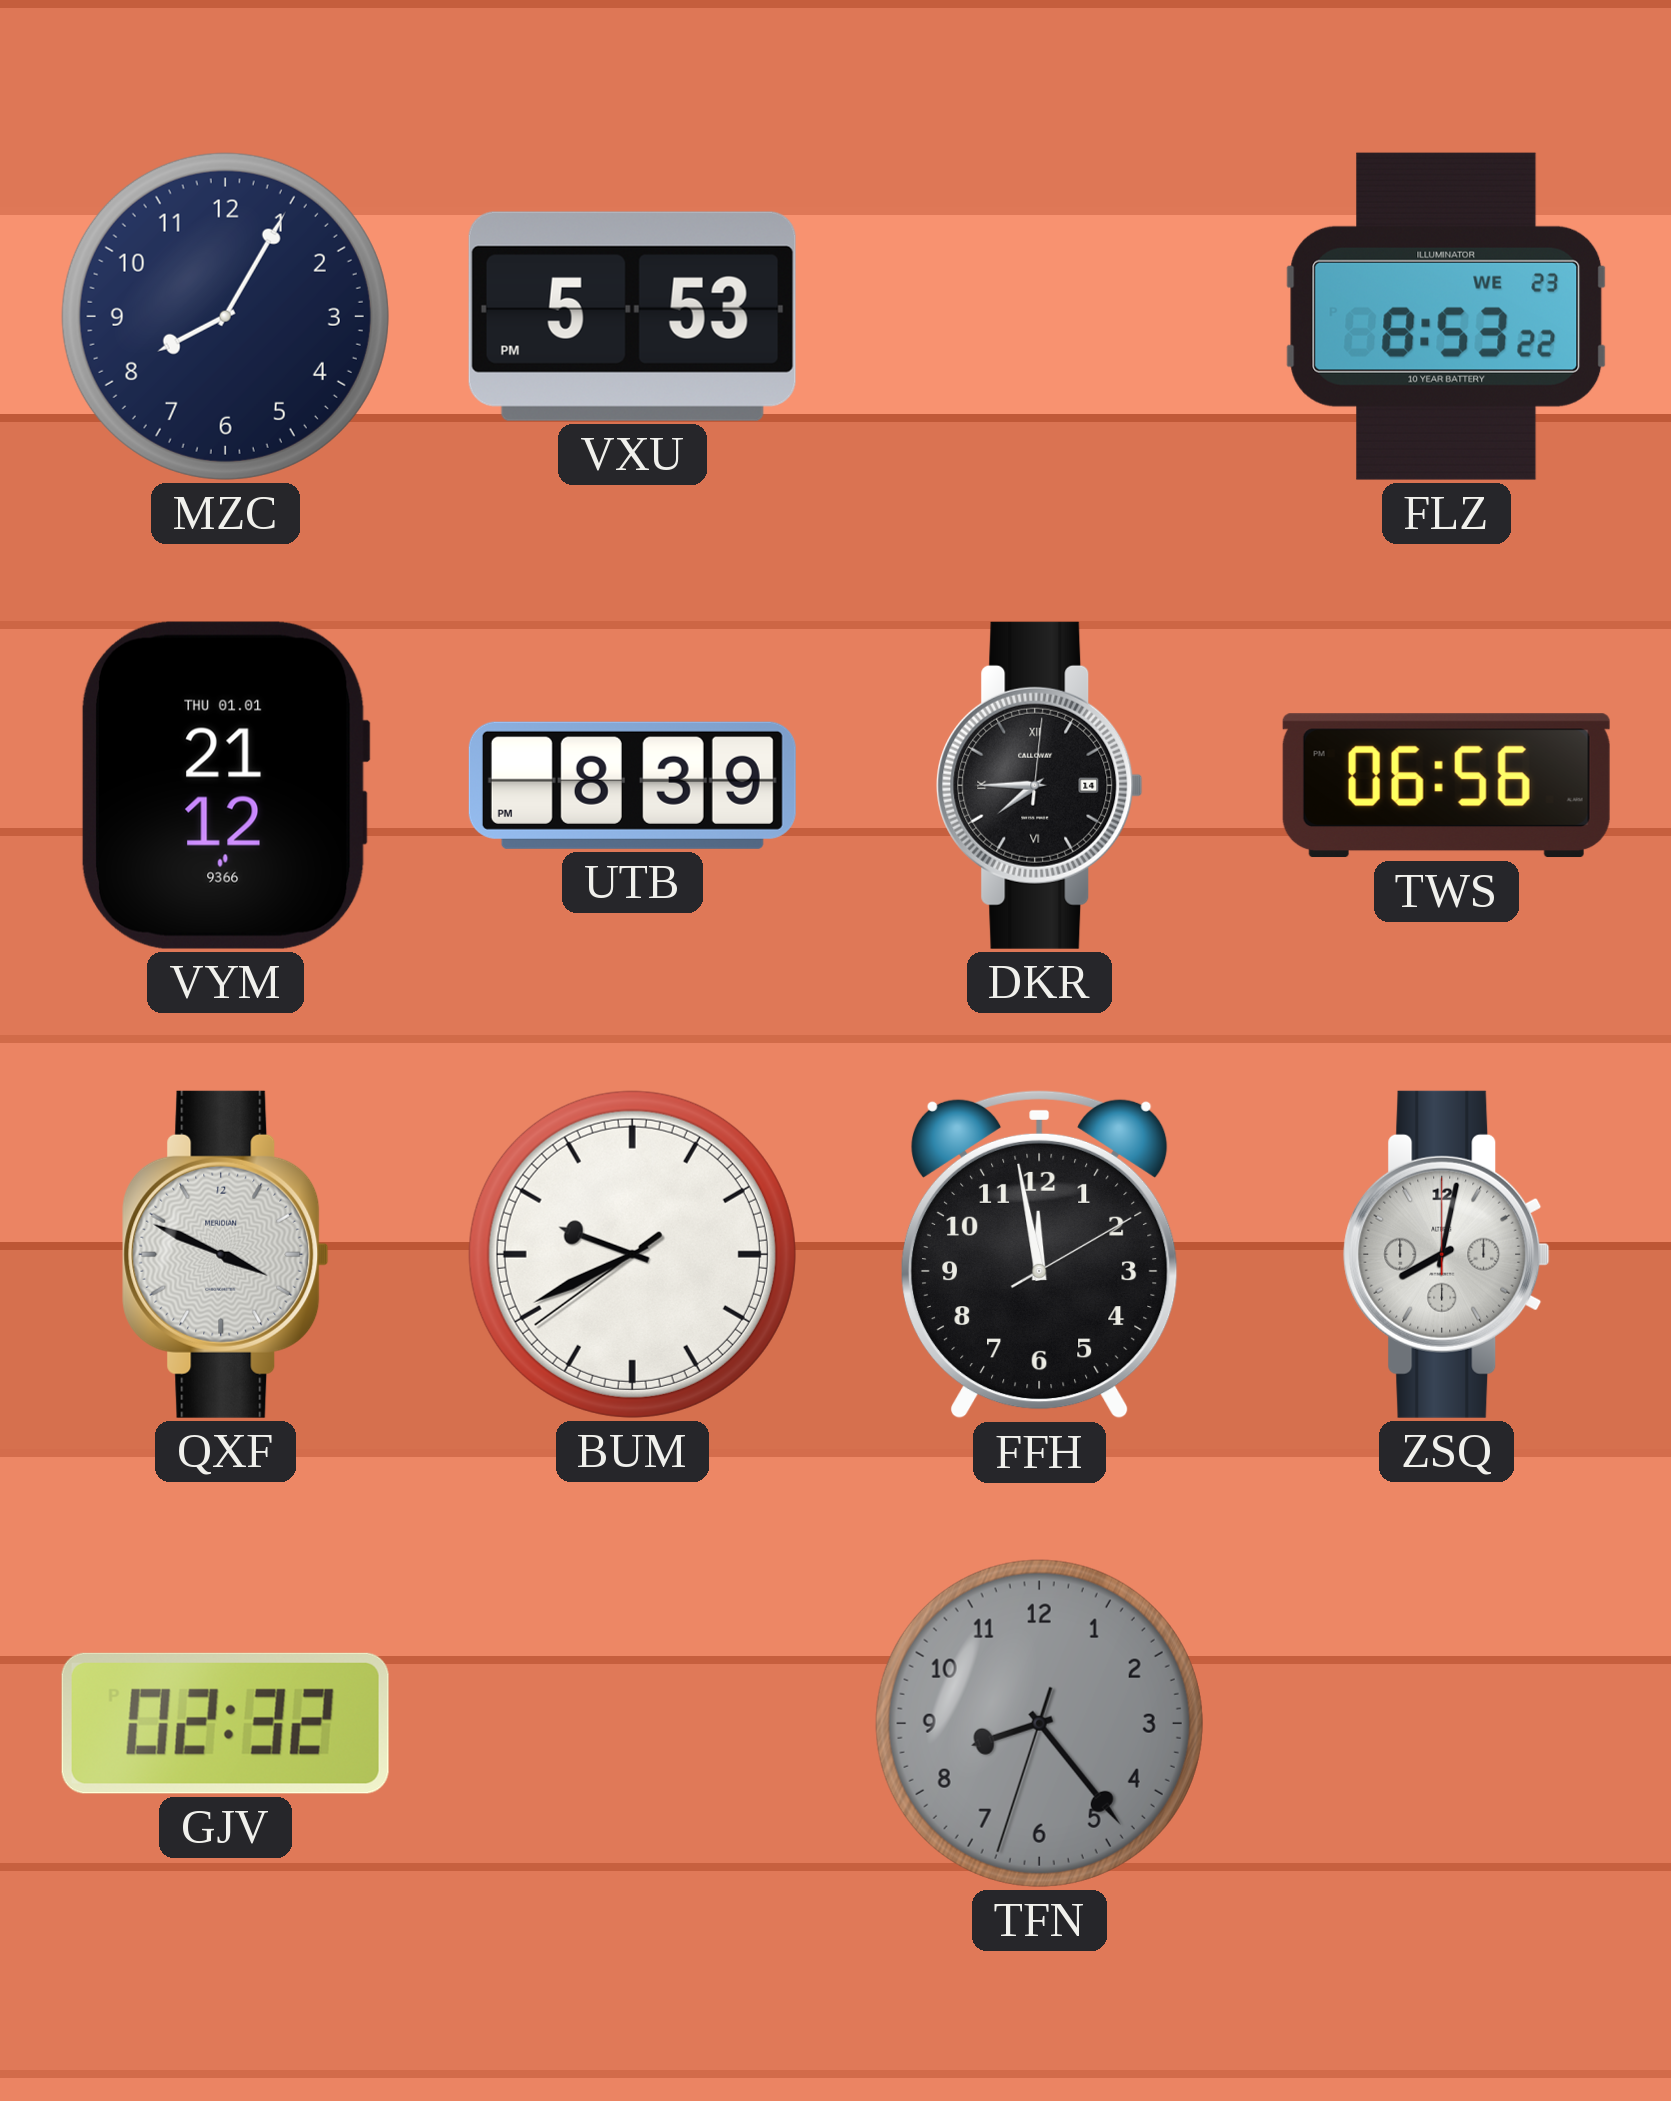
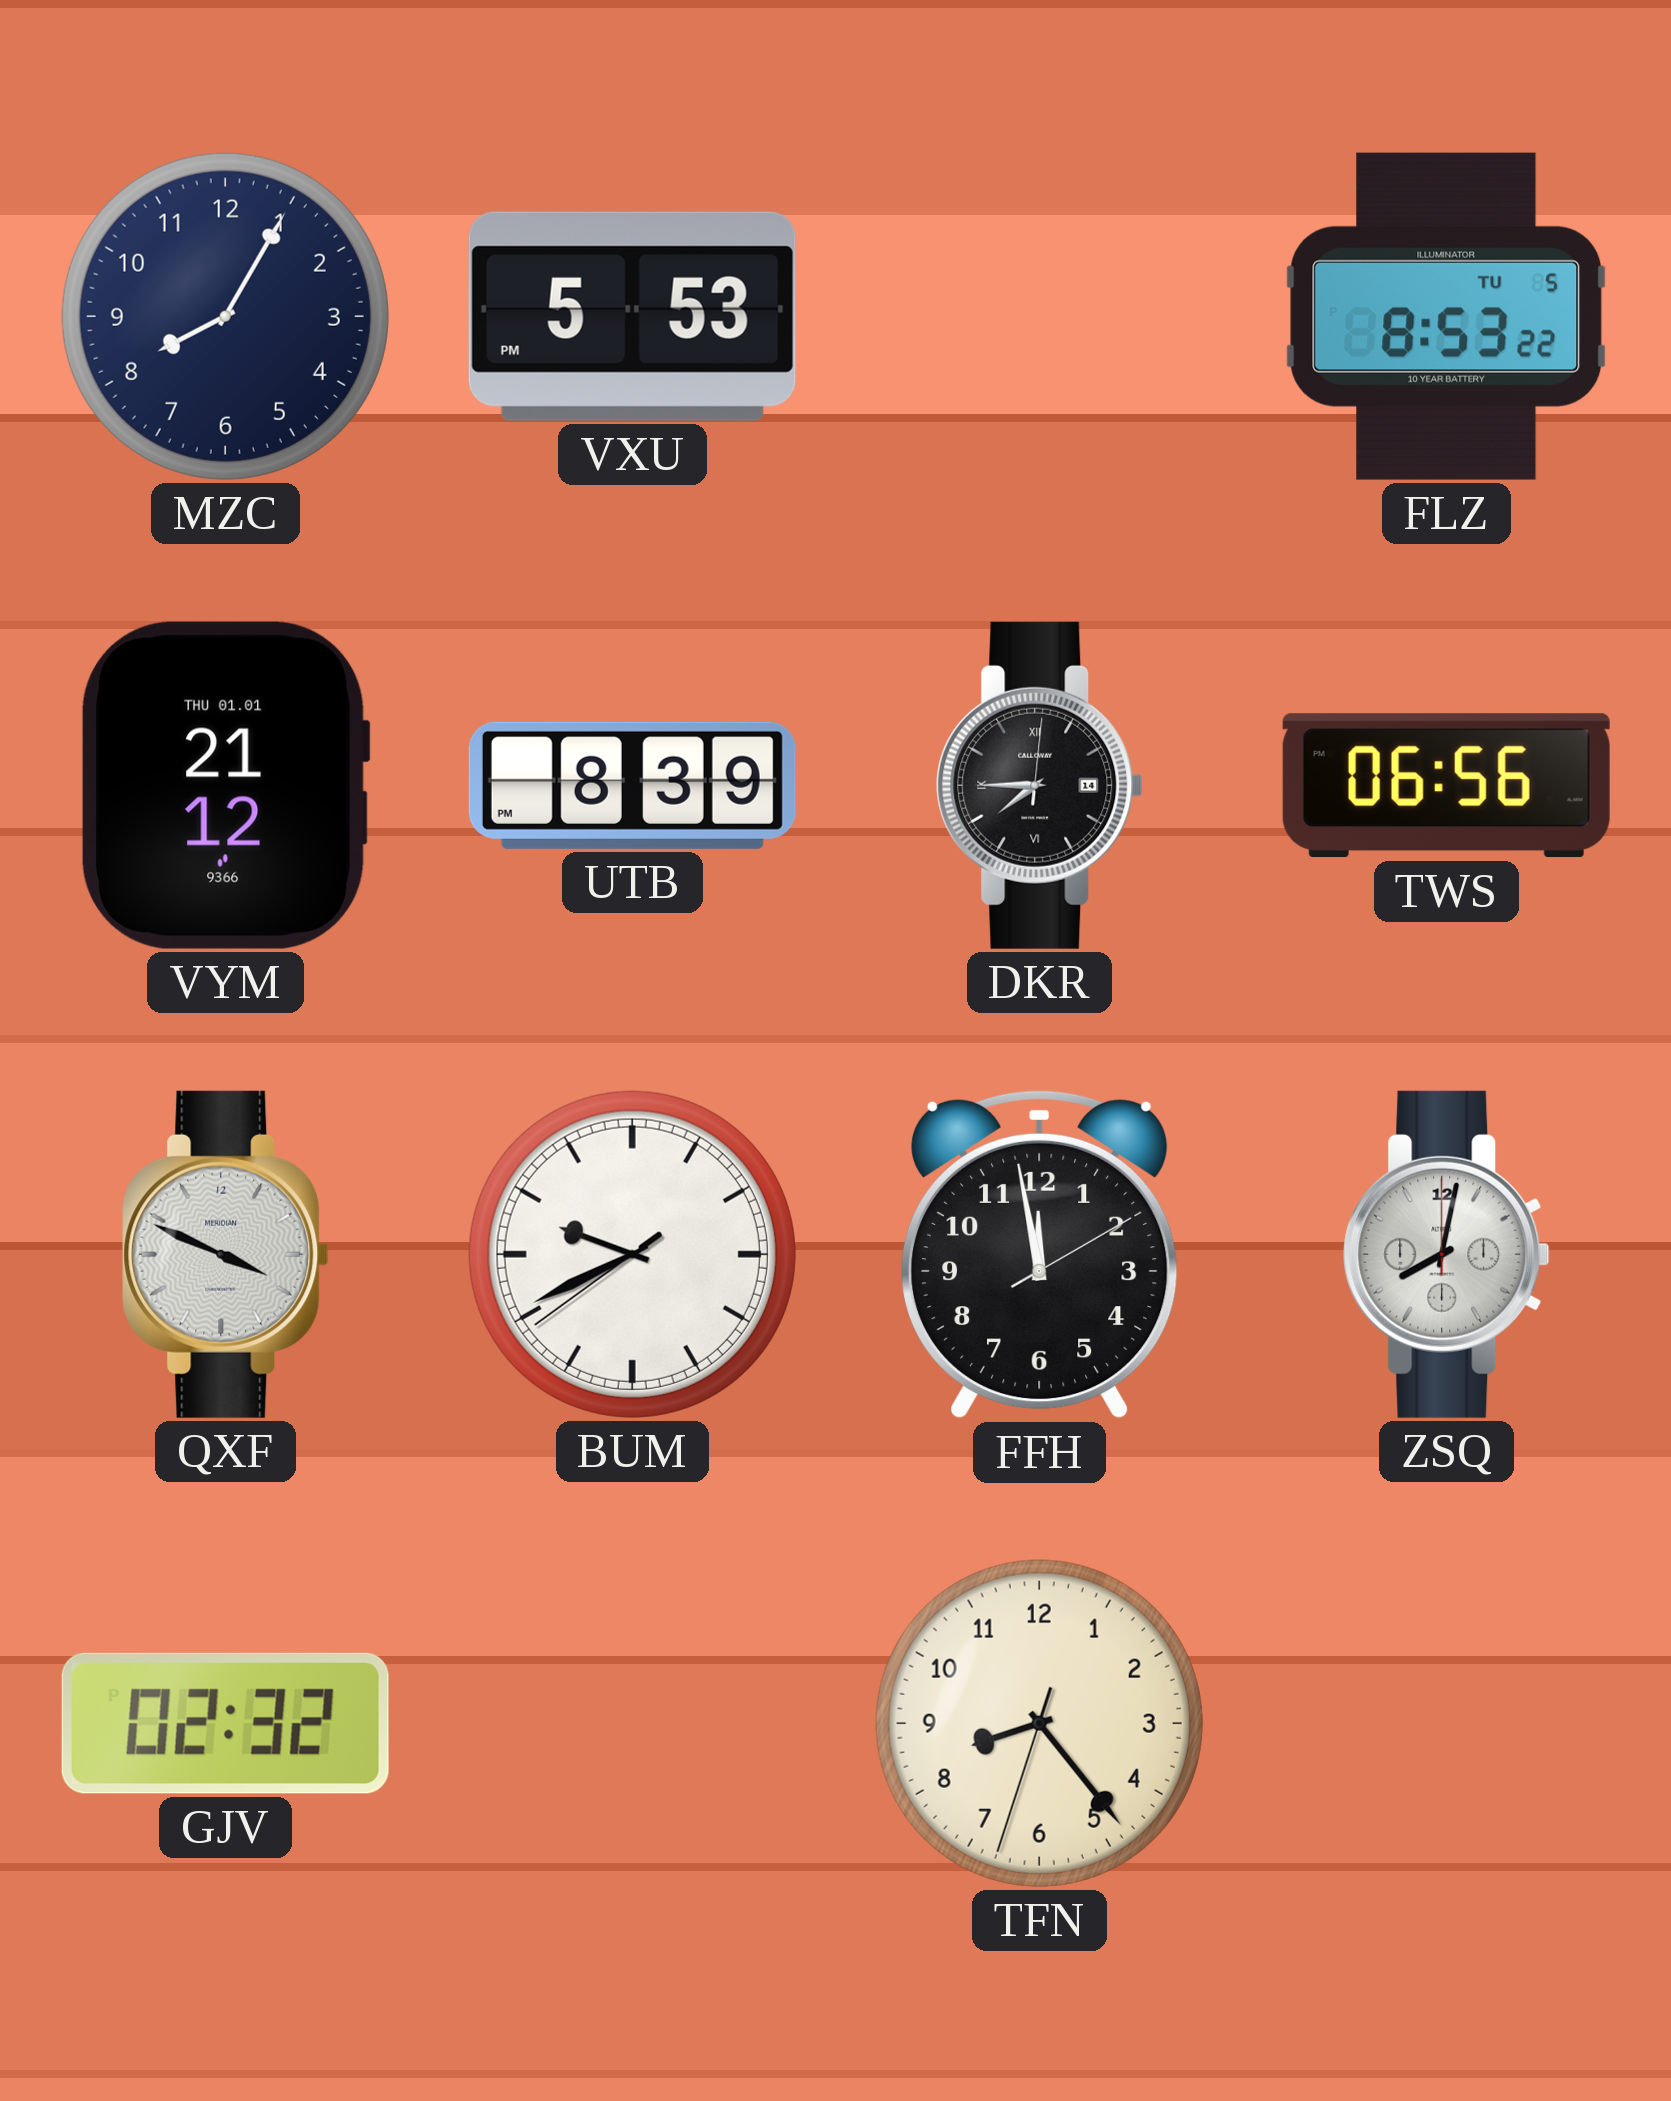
FLZ date: WE 23 -> TU 5
TFN dial: grey -> cream
